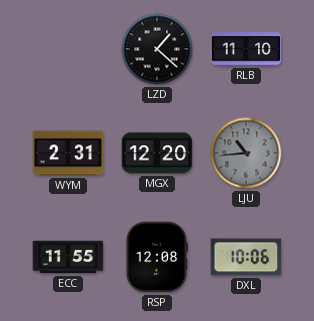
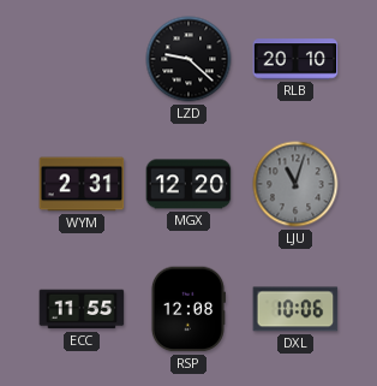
LZD: 1:22 -> 9:22
RLB: 11:10 -> 20:10
LJU: 10:44 -> 11:03
